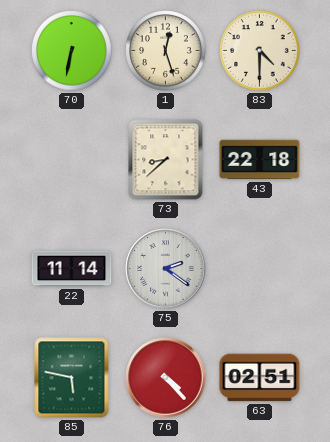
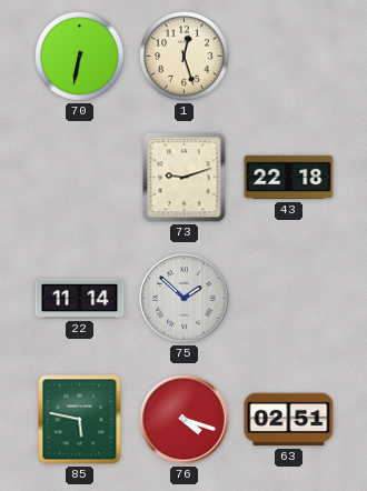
83: 4:30 -> none
73: 8:38 -> 9:12
75: 2:21 -> 1:52
76: 4:23 -> 4:18
